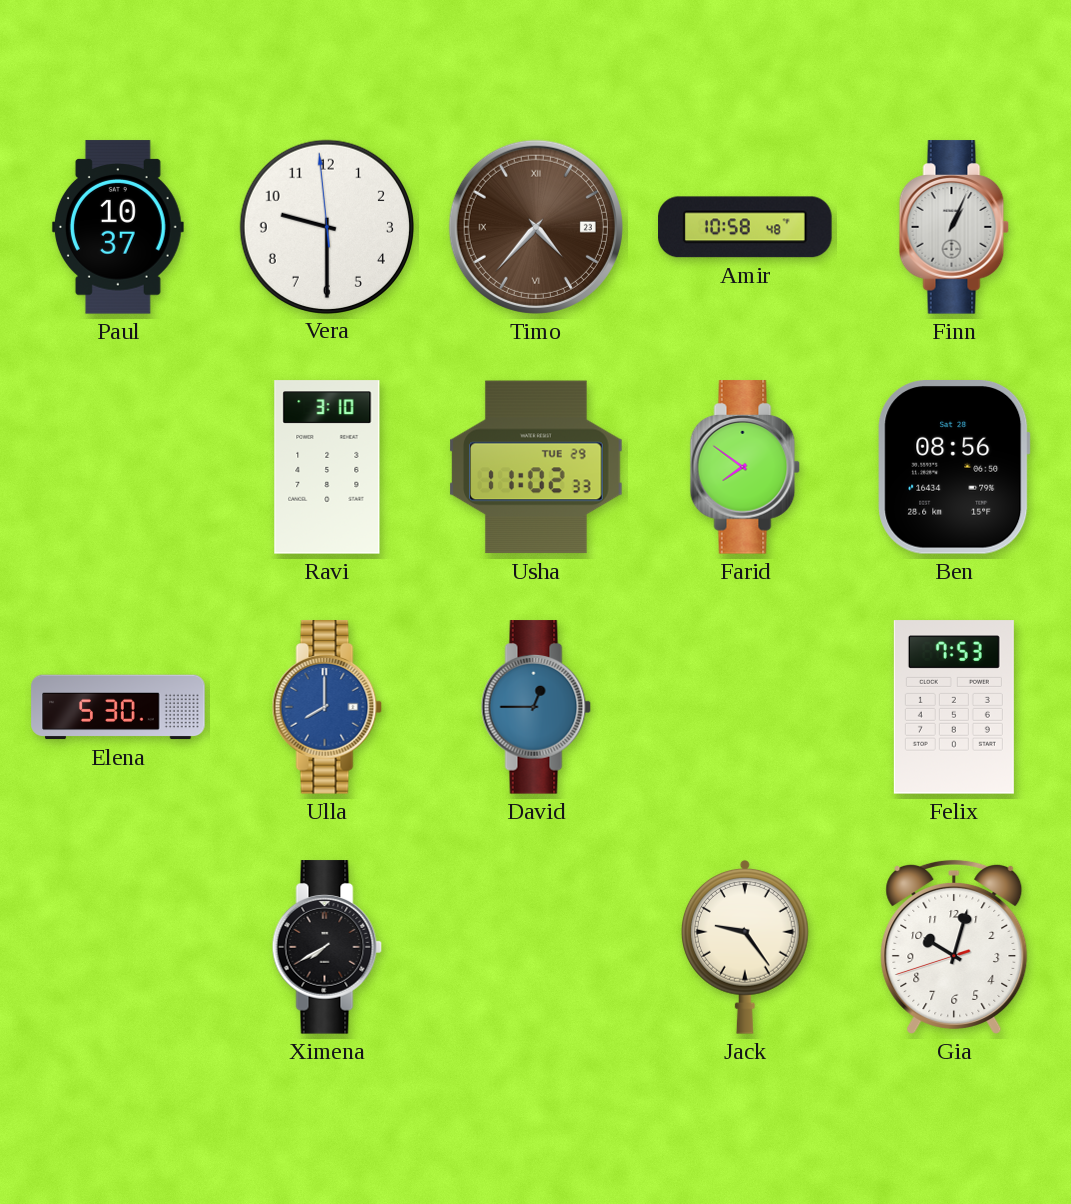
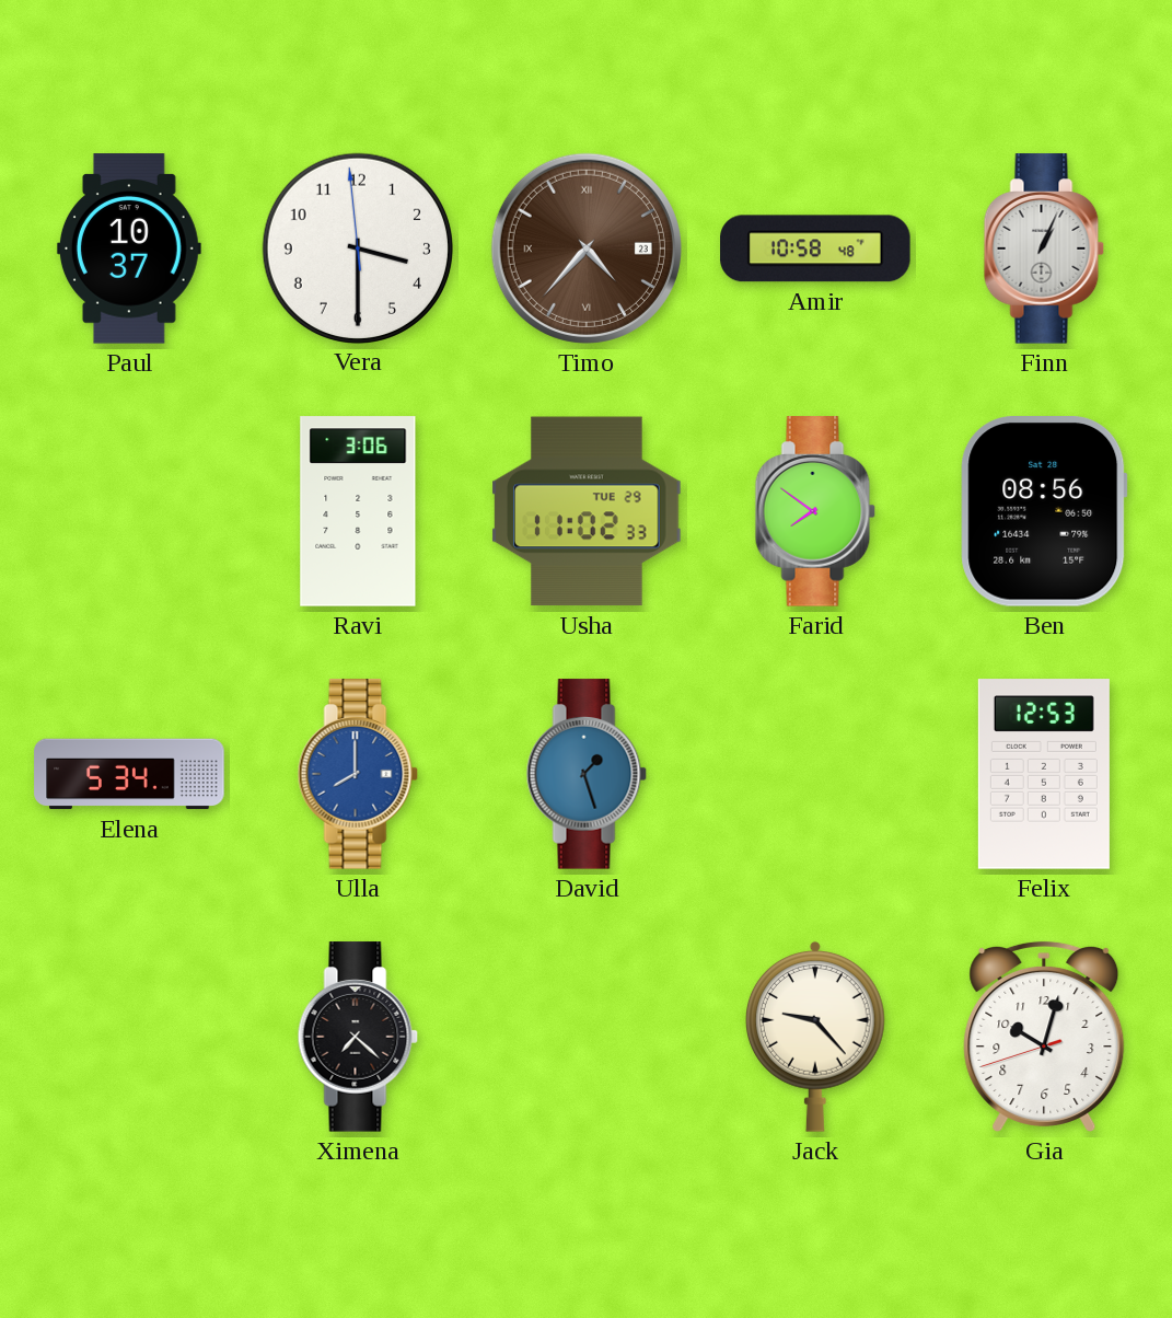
Vera: 9:29 -> 3:29
Ravi: 3:10 -> 3:06
Elena: 5:30 -> 5:34
David: 12:45 -> 1:27
Felix: 7:53 -> 12:53
Ximena: 7:40 -> 7:22
Jack: 9:24 -> 9:23
